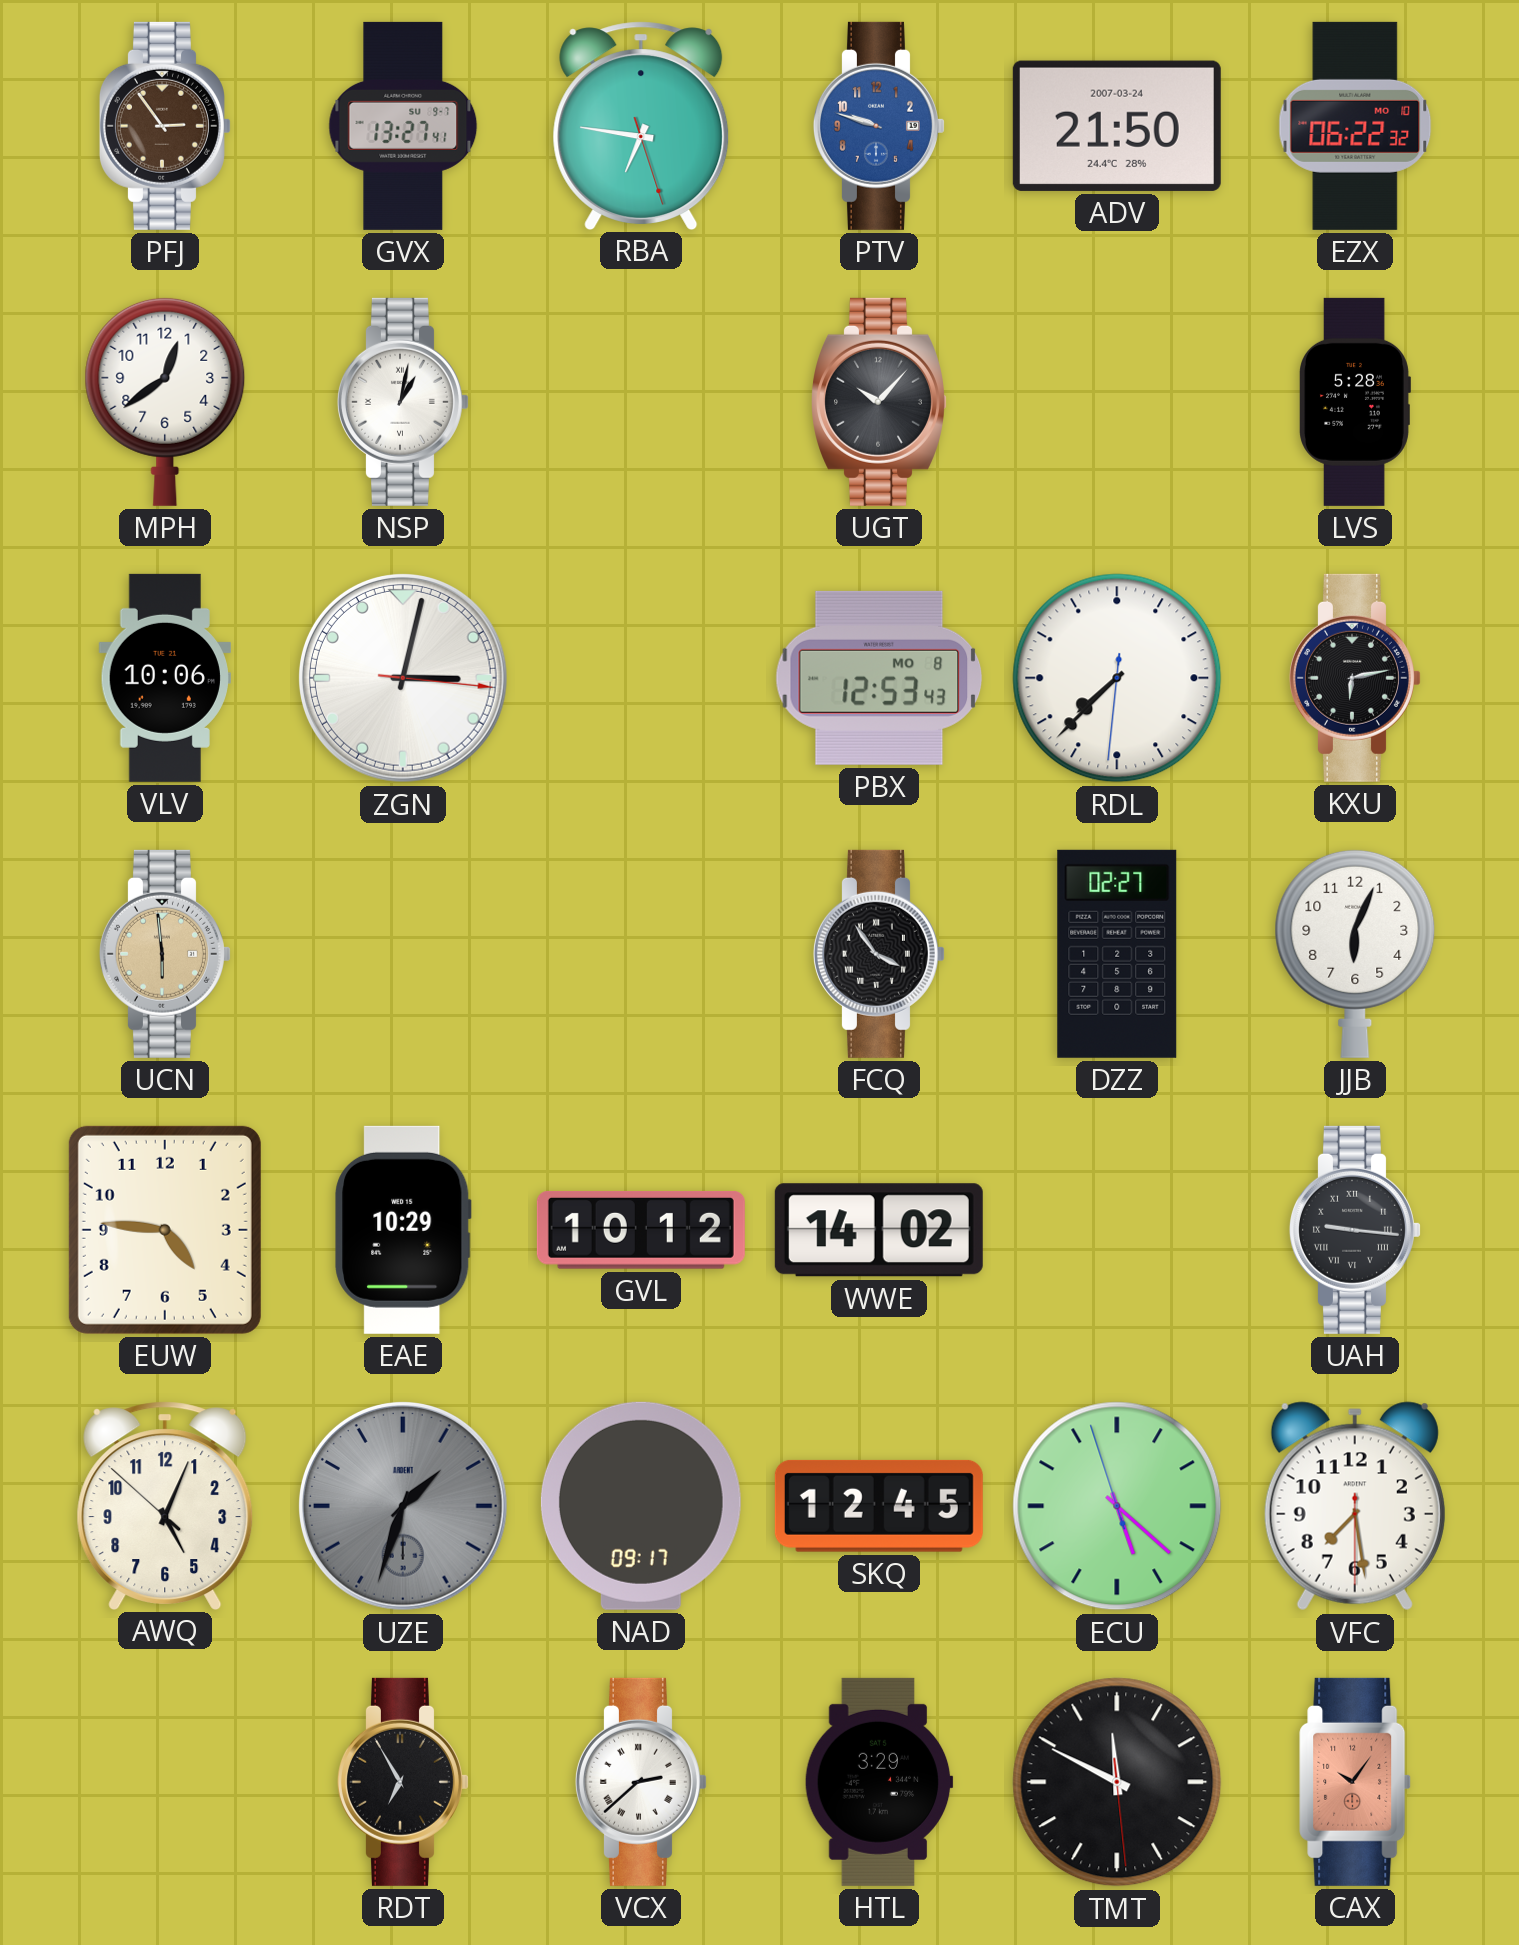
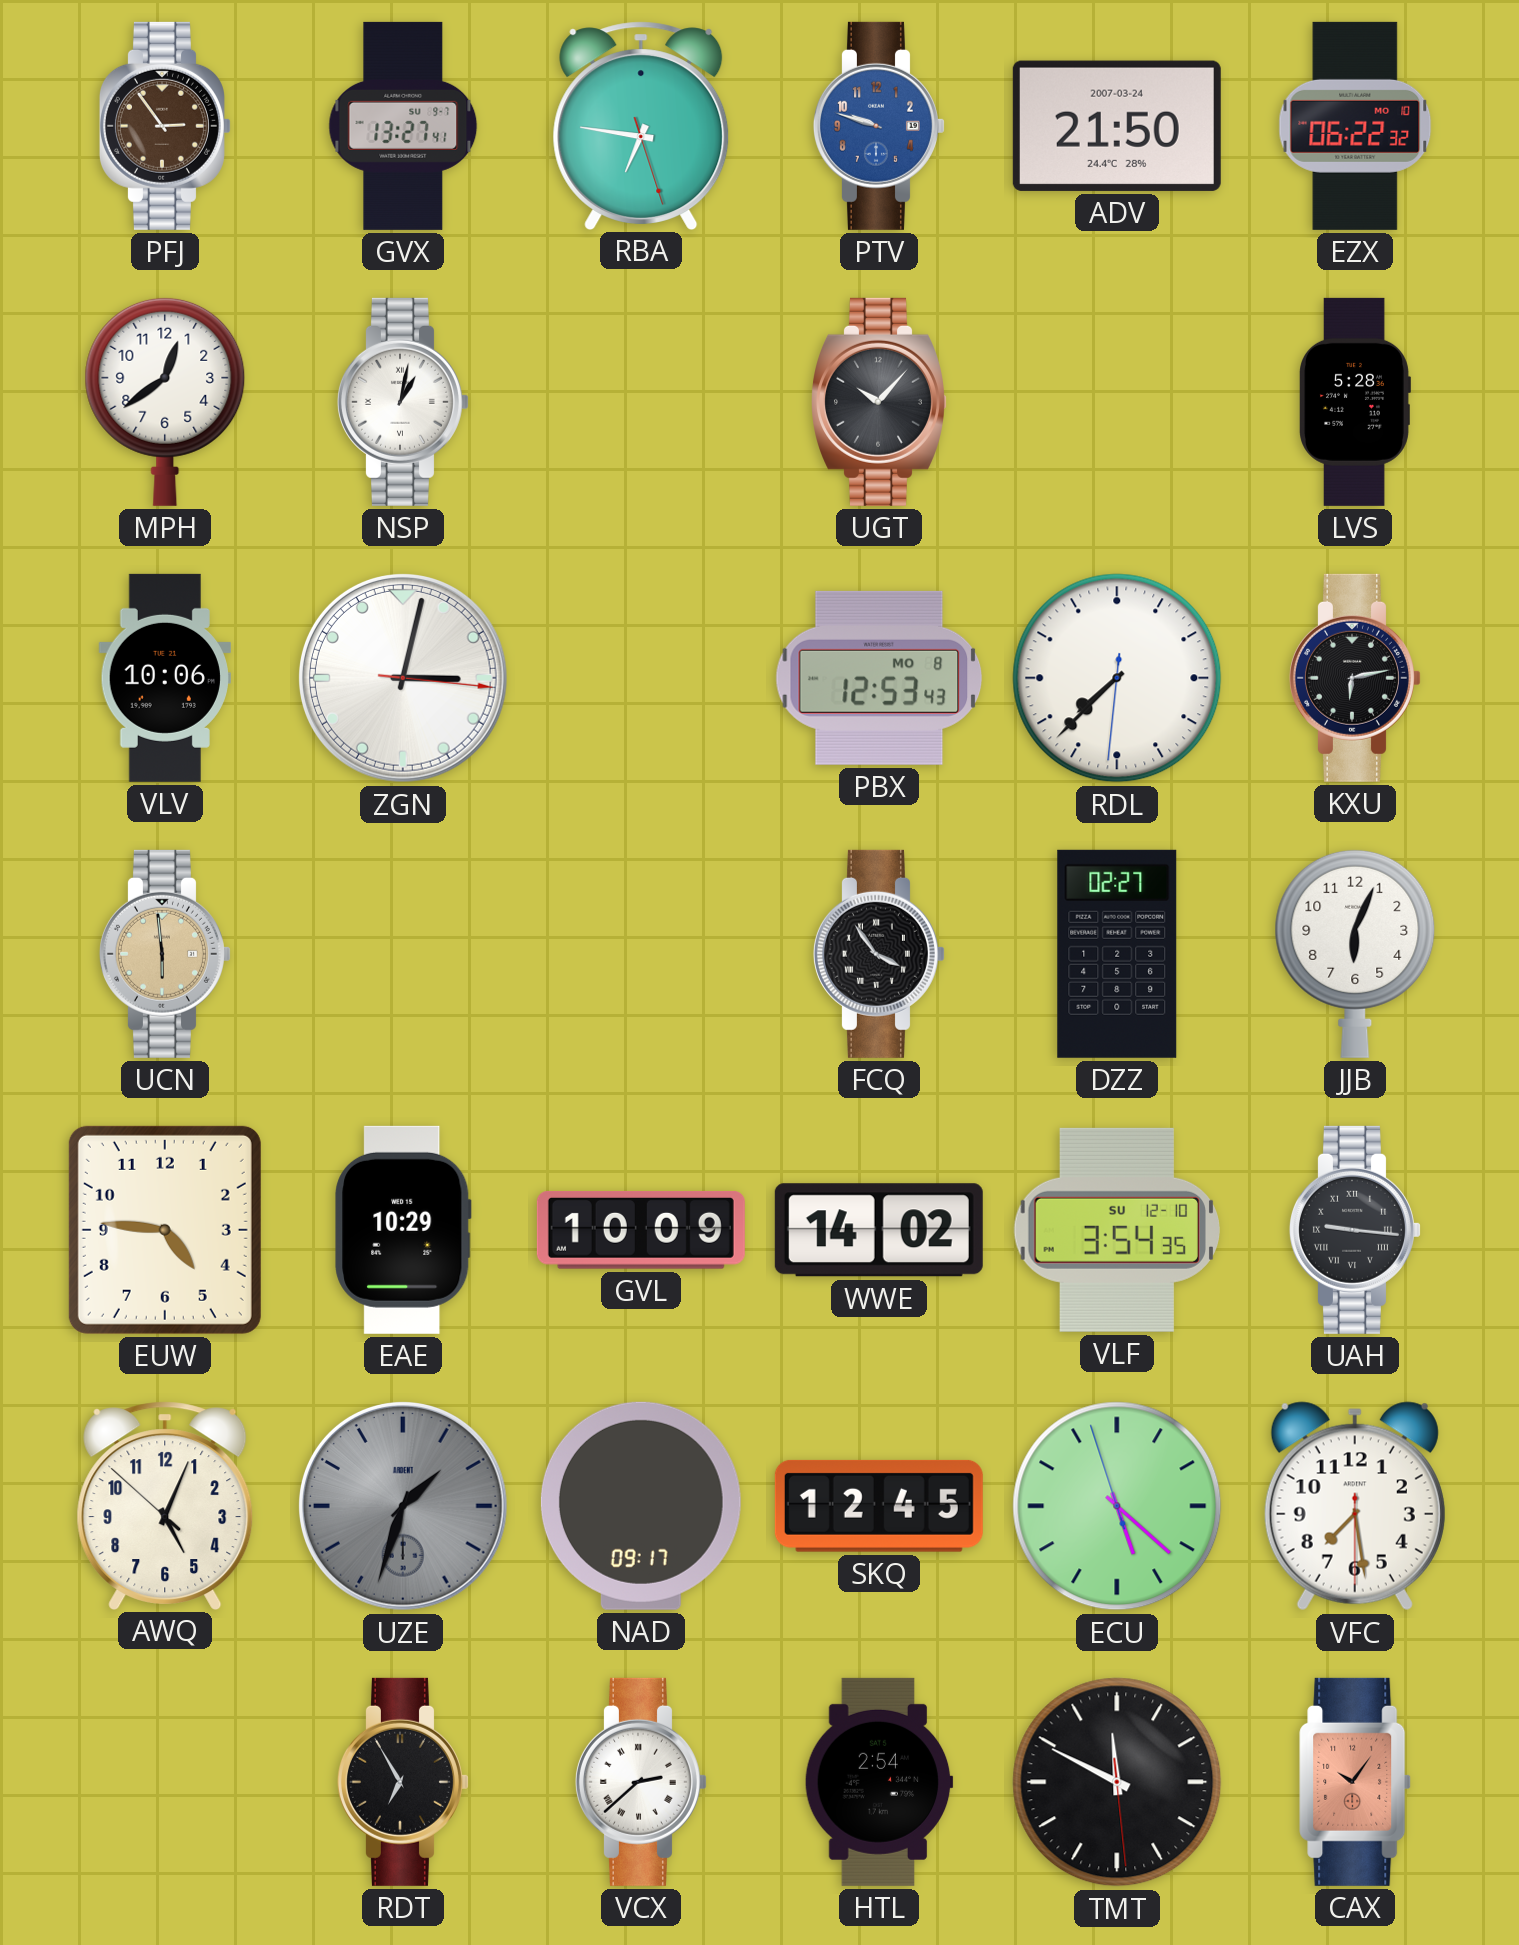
GVL: 10:12 -> 10:09
VLF: none -> 3:54
HTL: 3:29 -> 2:54
